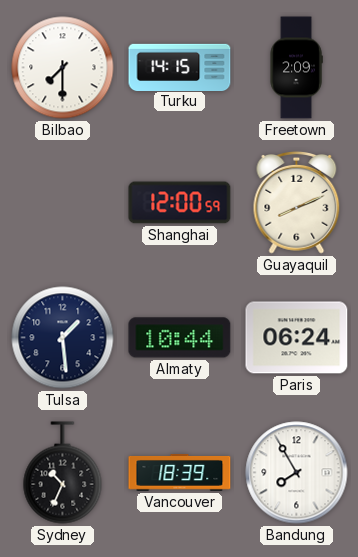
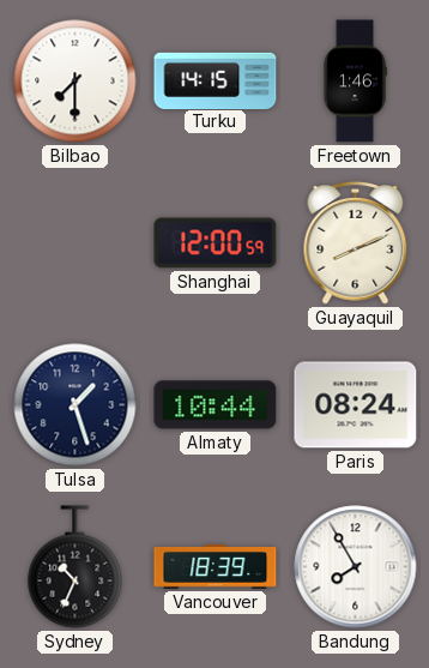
Freetown: 2:09 -> 1:46
Tulsa: 1:29 -> 1:27
Paris: 06:24 -> 08:24
